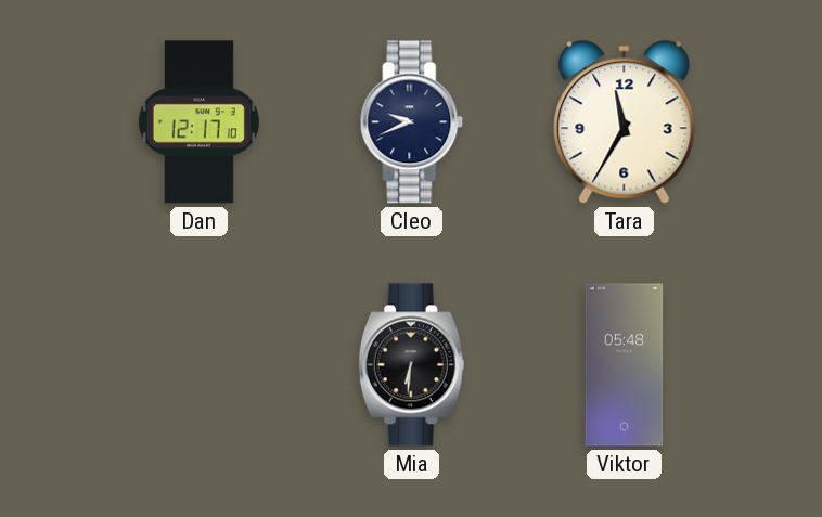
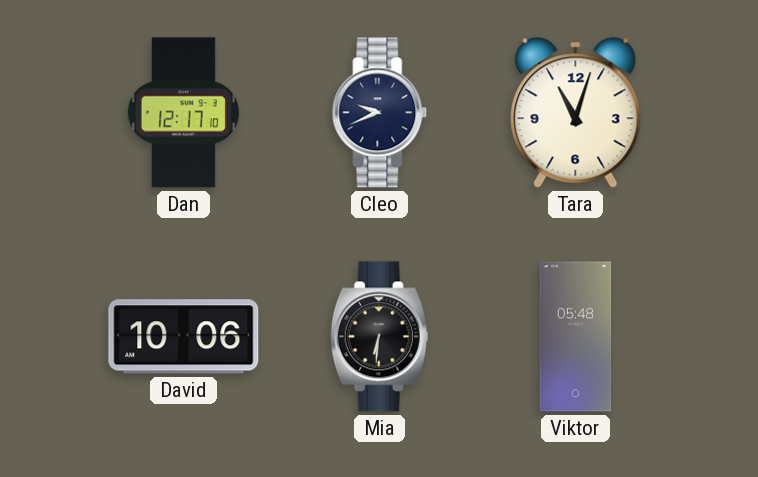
Tara: 11:35 -> 11:03
David: none -> 10:06
